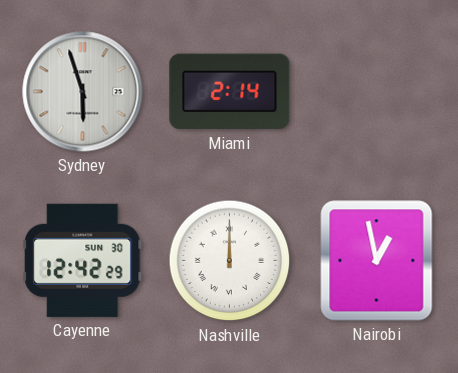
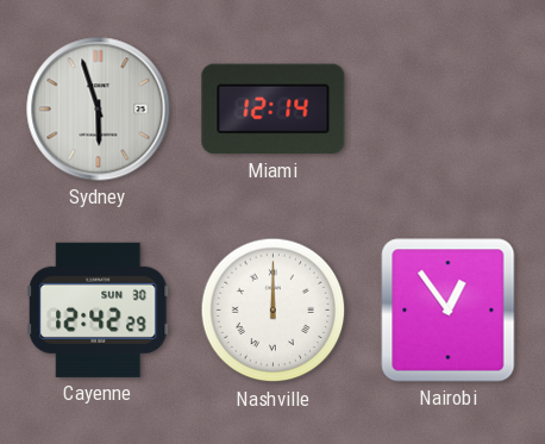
Miami: 2:14 -> 12:14
Nairobi: 12:58 -> 12:54
